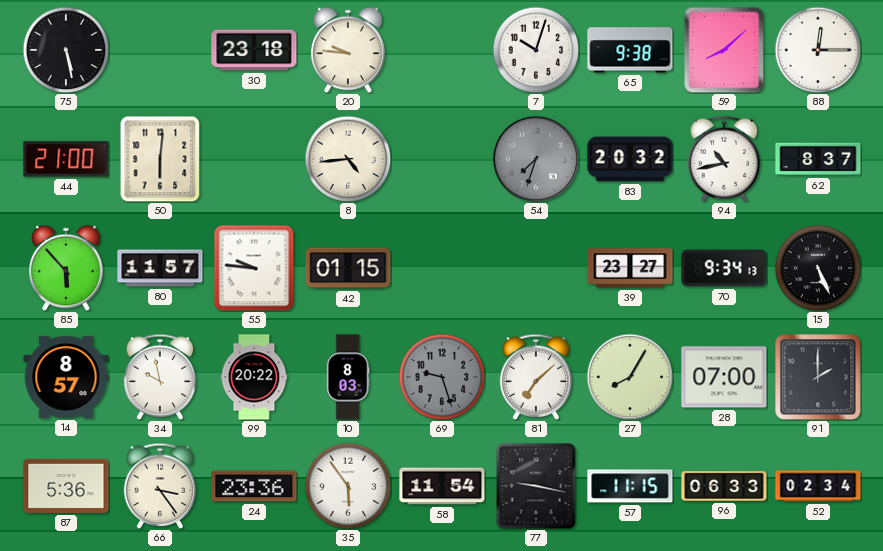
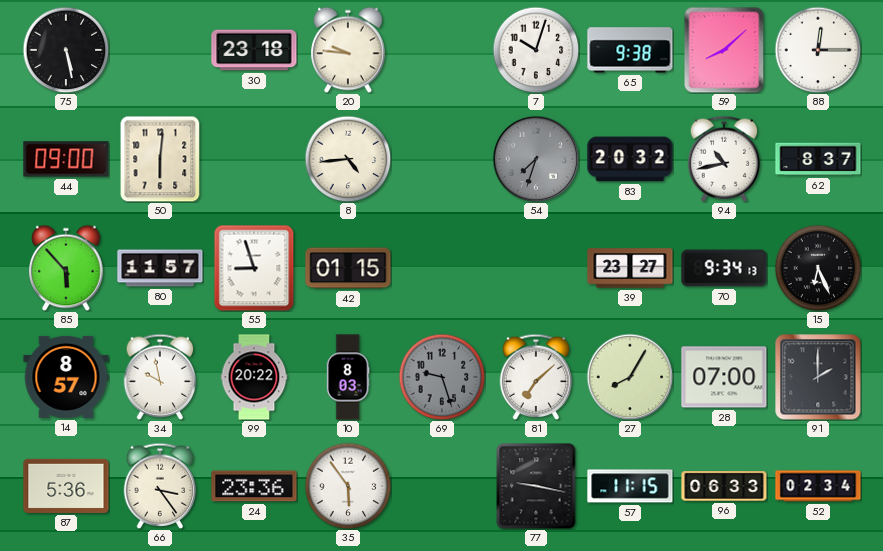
44: 21:00 -> 09:00
55: 9:46 -> 8:57
15: 5:26 -> 6:26
58: 11:54 -> none
